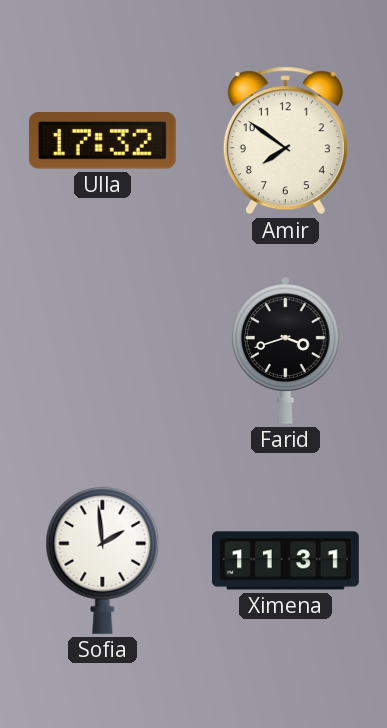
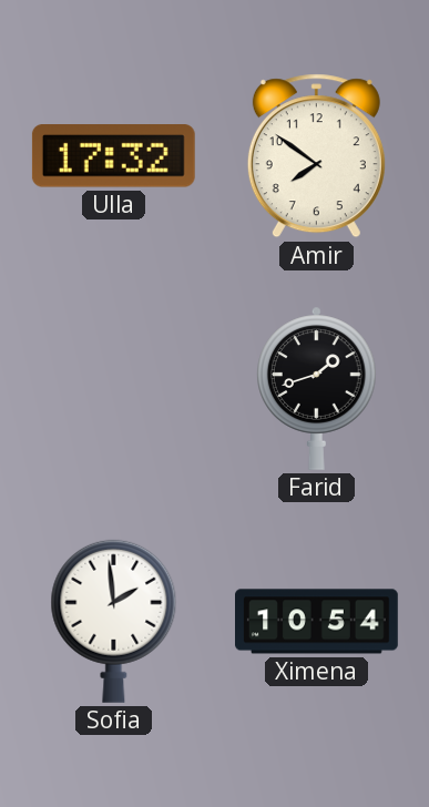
Farid: 3:42 -> 1:42
Ximena: 11:31 -> 10:54
